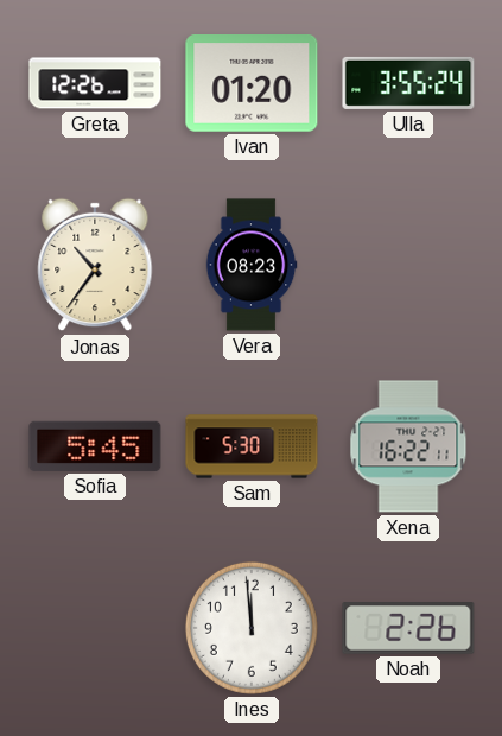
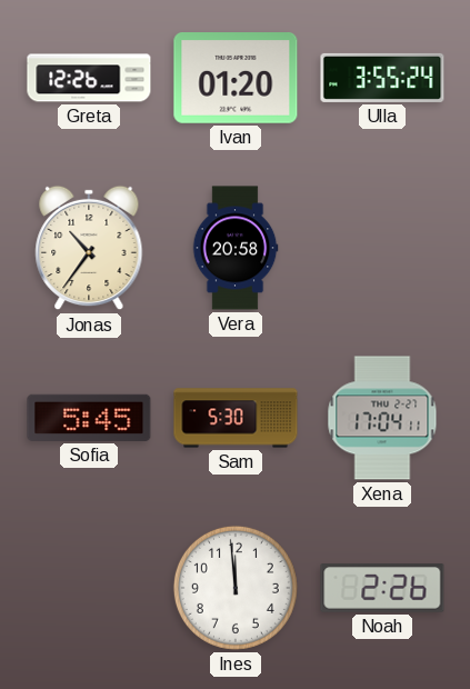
Vera: 08:23 -> 20:58
Xena: 16:22 -> 17:04
